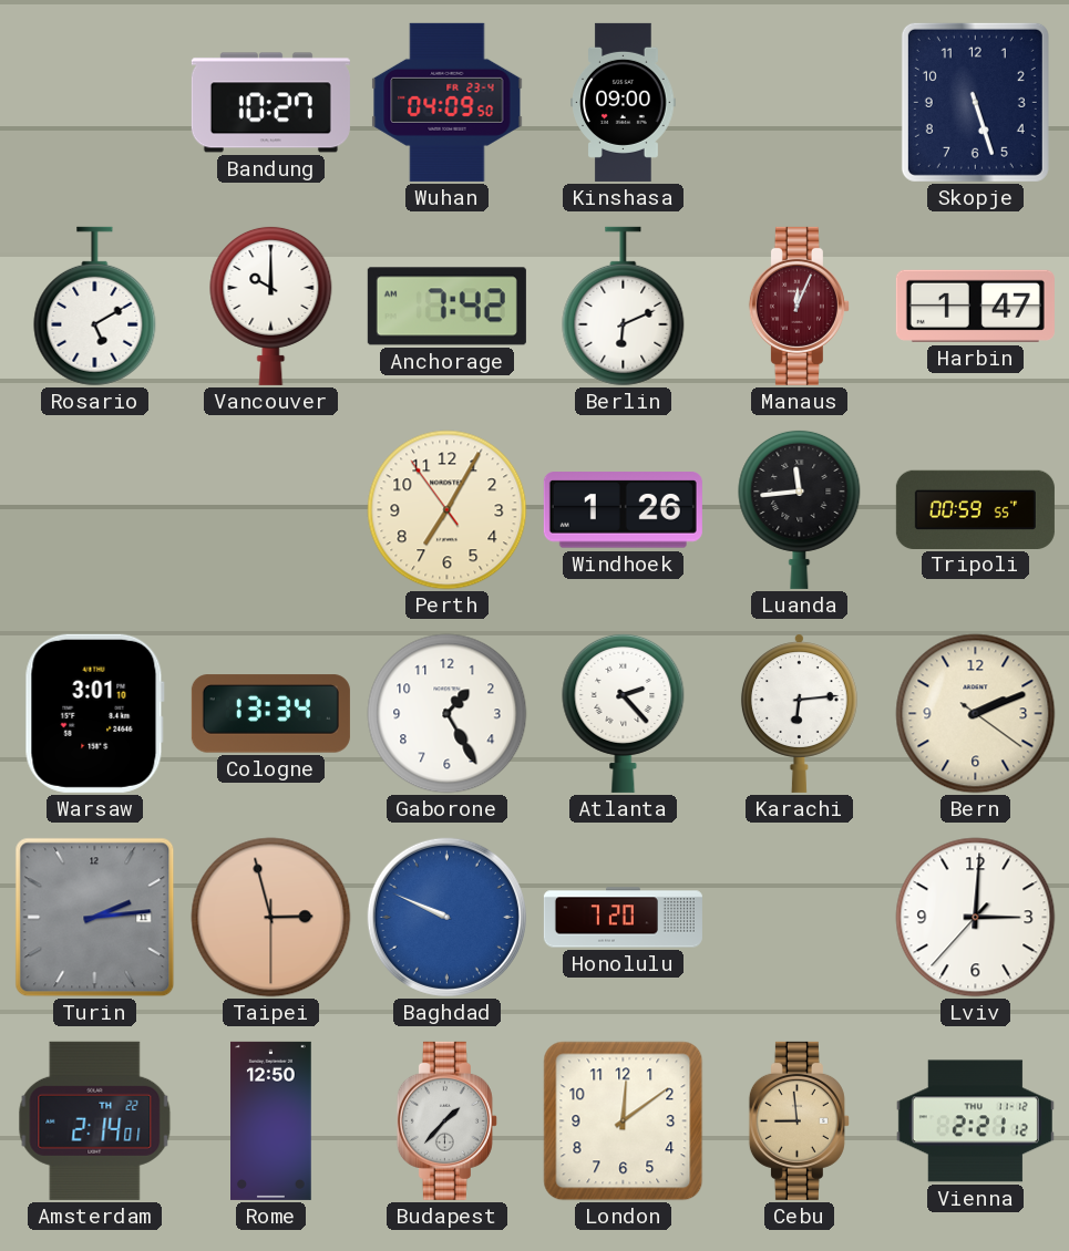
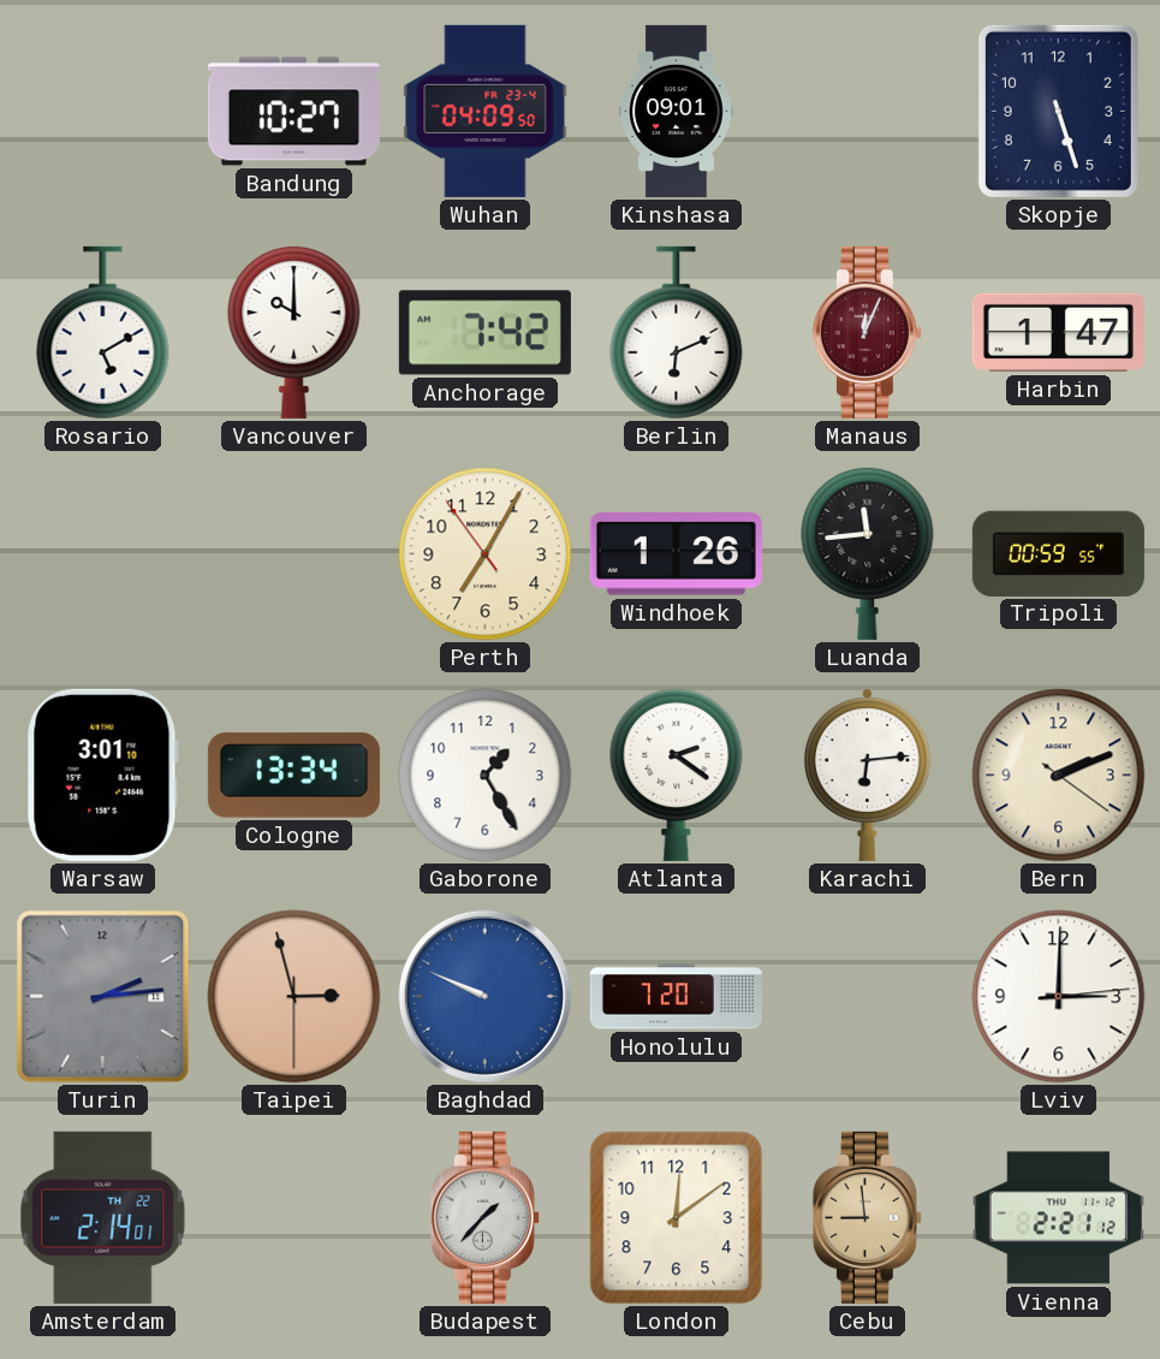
Kinshasa: 09:00 -> 09:01
Atlanta: 2:23 -> 2:21
Lviv: 3:00:37 -> 3:00:14
Rome: 12:50 -> none
